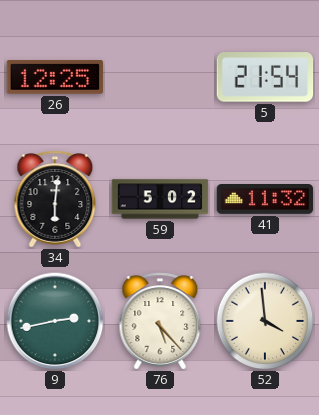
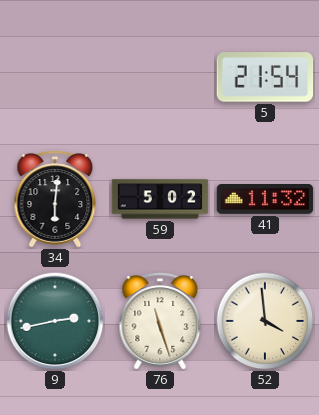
26: 12:25 -> none
76: 5:23 -> 11:27
